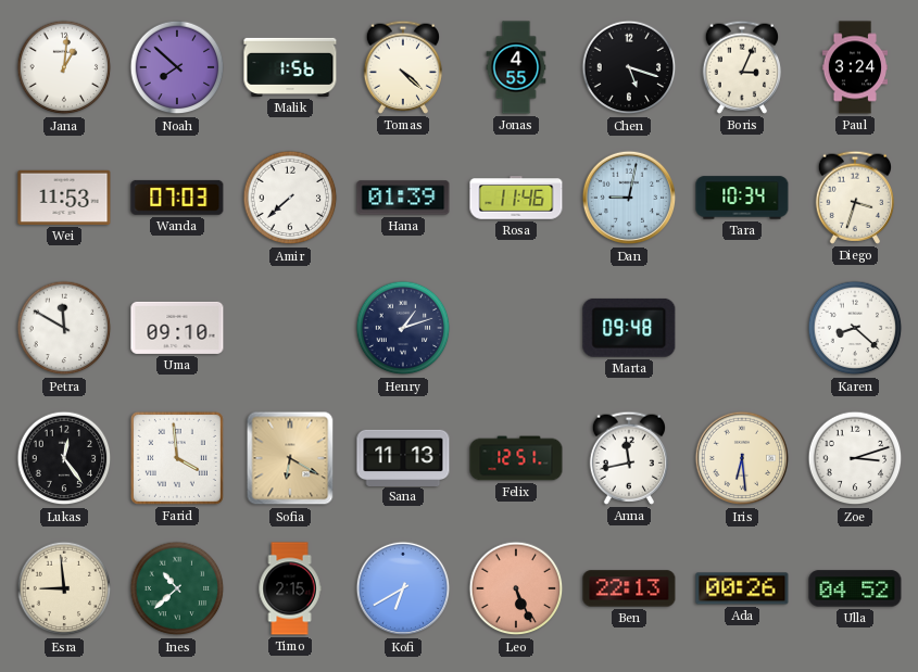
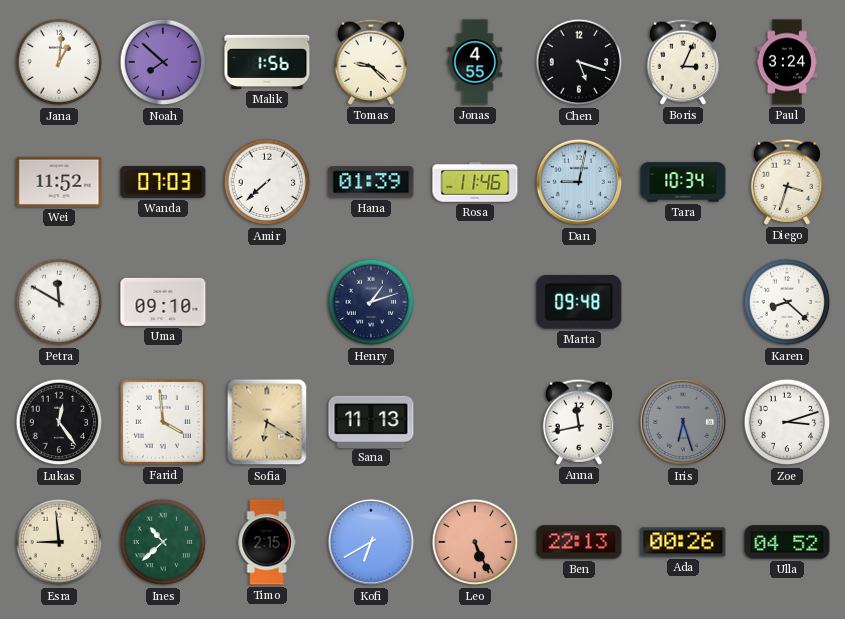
Tomas: 4:22 -> 9:22
Wei: 11:53 -> 11:52
Felix: 12:51 -> none
Iris: 6:29 -> 6:27
Iris dial: cream -> grey
